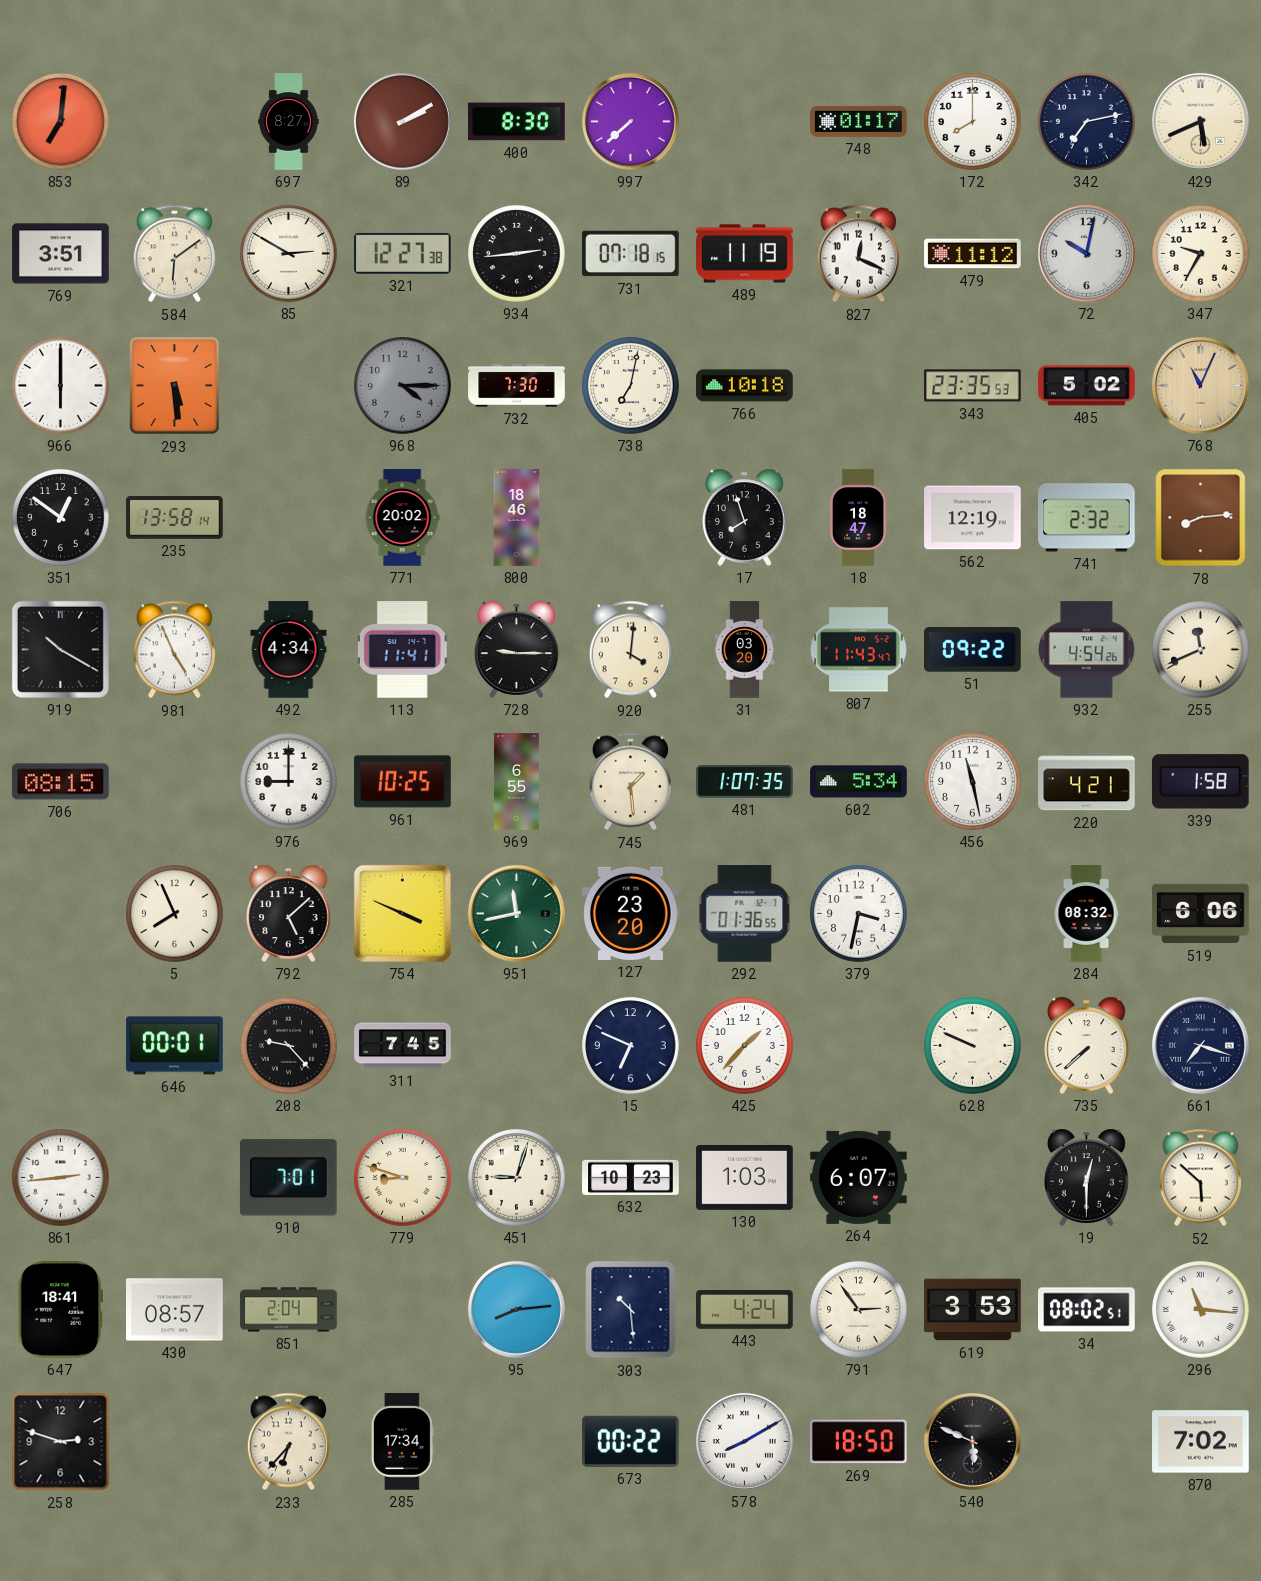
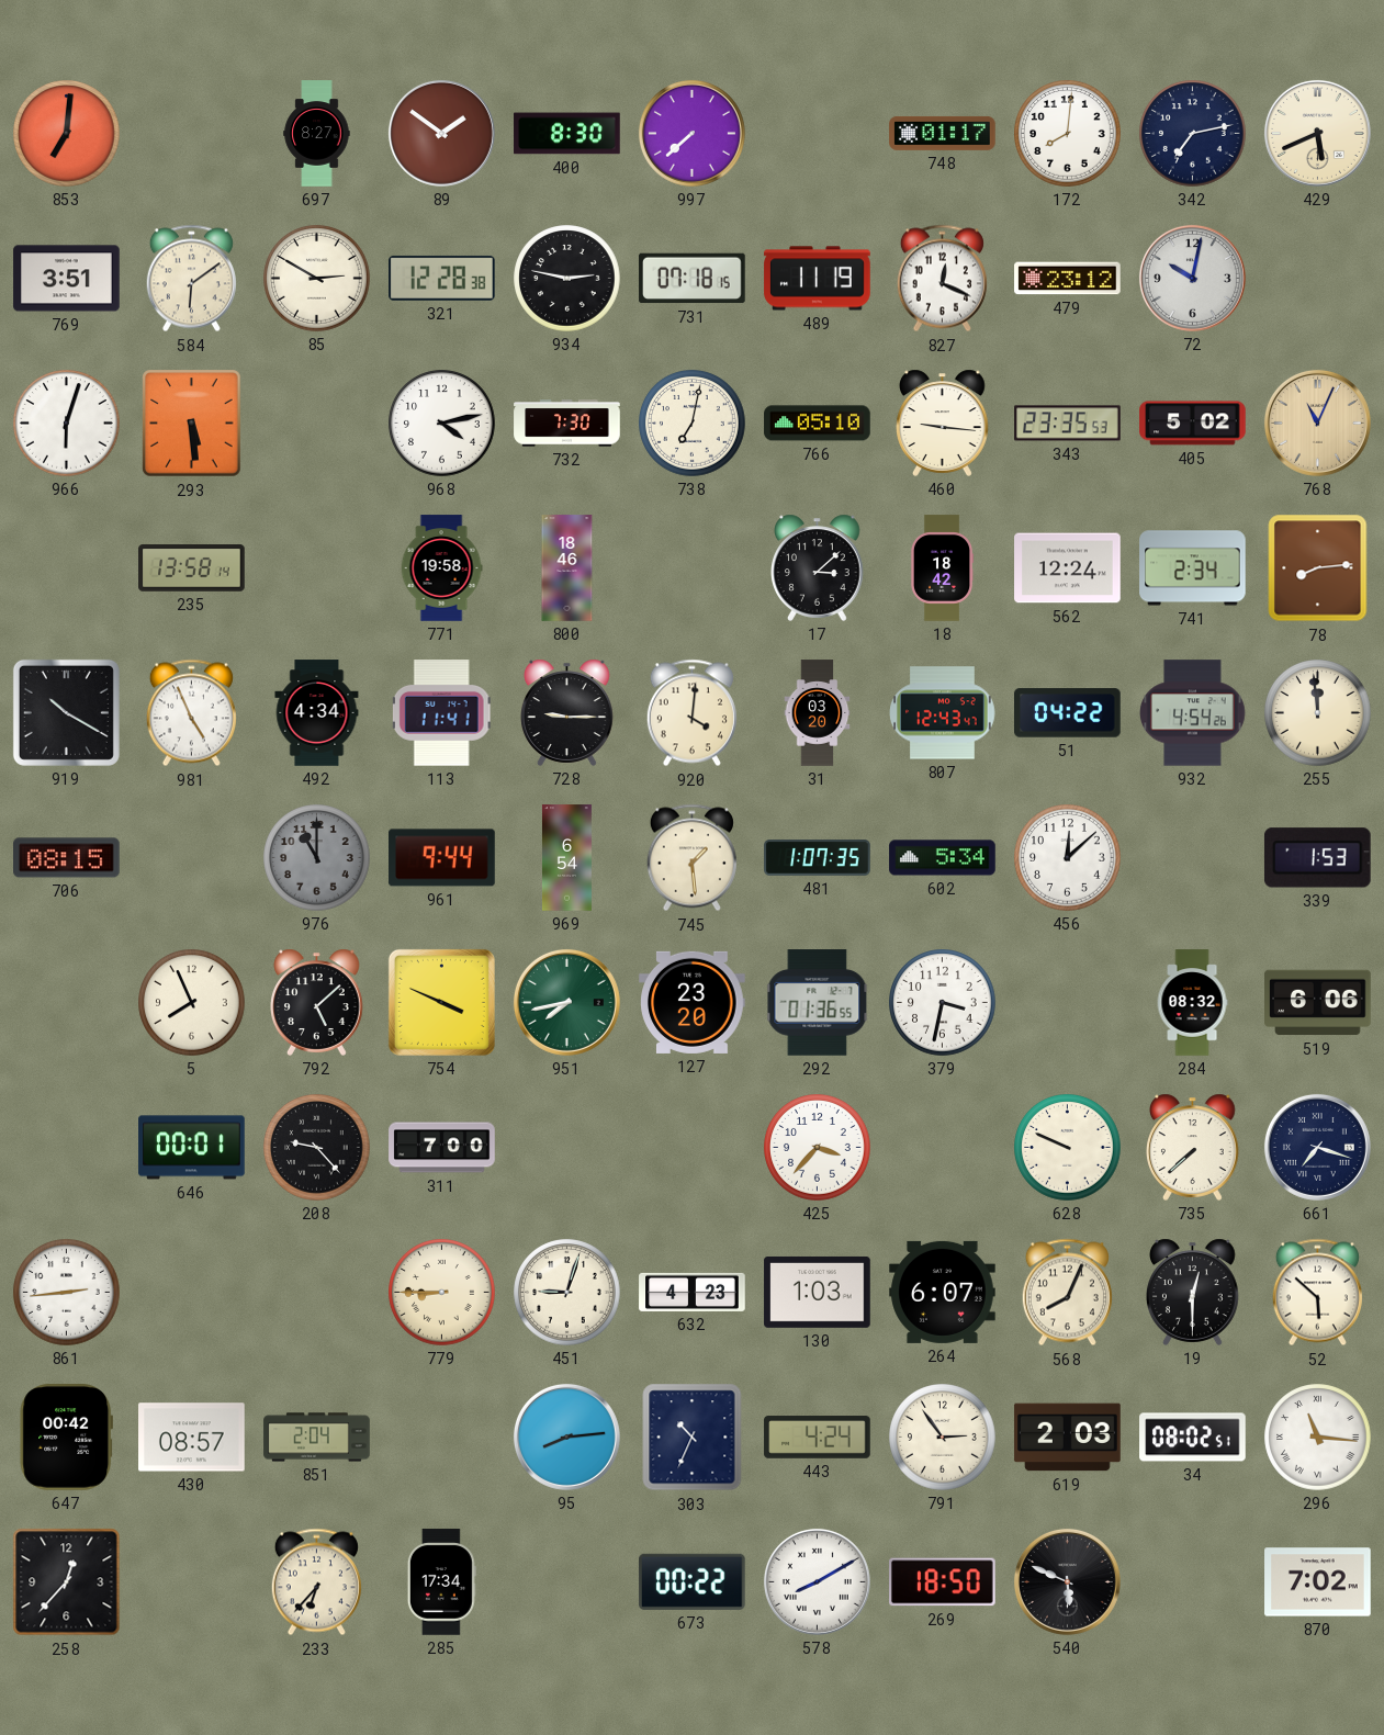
89: 2:10 -> 1:51
172: 8:00 -> 8:01
321: 12:27 -> 12:28
934: 2:44 -> 2:47
479: 11:12 -> 23:12
347: 9:35 -> none
966: 6:00 -> 6:03
968: 4:15 -> 4:13
968 dial: grey -> white
766: 10:18 -> 05:10
460: none -> 9:16
351: 12:51 -> none
771: 20:02 -> 19:58
17: 7:57 -> 3:08
18: 18:47 -> 18:42
562: 12:19 -> 12:24
741: 2:32 -> 2:34
807: 11:43 -> 12:43
51: 09:22 -> 04:22
255: 11:41 -> 11:59
976: 9:00 -> 11:00
976 dial: white -> grey
961: 10:25 -> 9:44
969: 6:55 -> 6:54
456: 11:28 -> 12:08
220: 4:21 -> none
339: 1:58 -> 1:53
951: 11:43 -> 7:43
311: 7:45 -> 7:00
15: 6:49 -> none
425: 1:37 -> 3:37
910: 7:01 -> none
779: 8:48 -> 8:45
632: 10:23 -> 4:23
568: none -> 8:04
647: 18:41 -> 00:42
303: 10:29 -> 10:34
619: 3:53 -> 2:03
258: 2:48 -> 12:37
